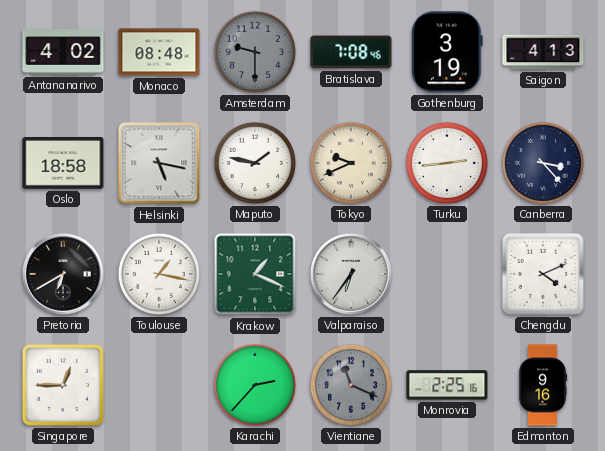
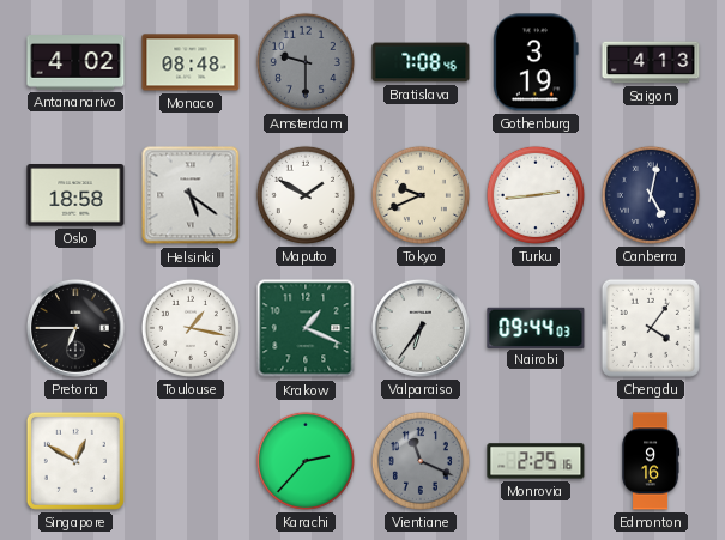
Helsinki: 5:17 -> 5:21
Maputo: 1:47 -> 1:50
Canberra: 3:23 -> 5:02
Pretoria: 6:40 -> 6:45
Nairobi: none -> 09:44
Chengdu: 4:11 -> 4:06
Singapore: 12:45 -> 12:50
